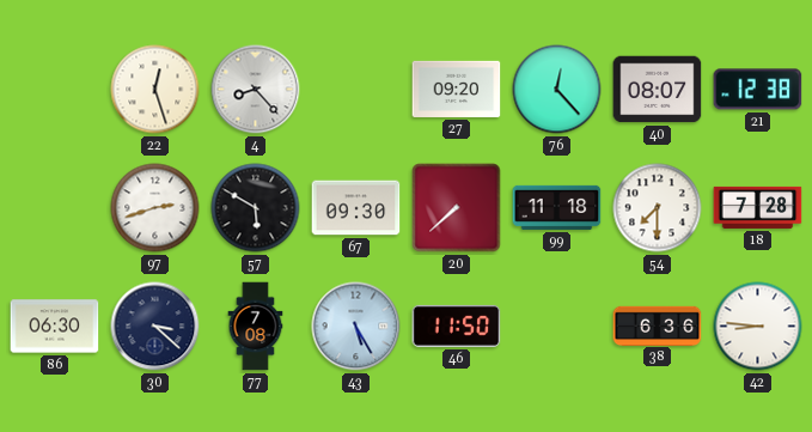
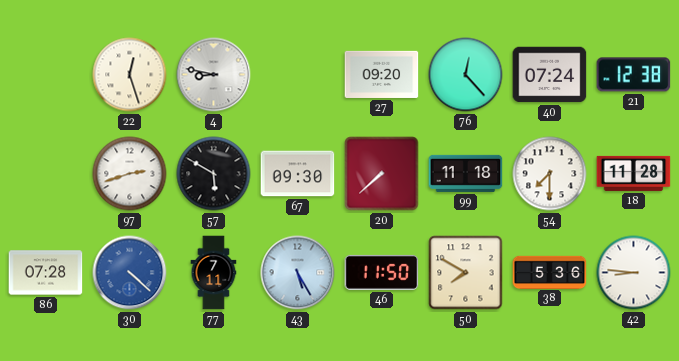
4: 8:23 -> 8:47
40: 08:07 -> 07:24
18: 7:28 -> 11:28
86: 06:30 -> 07:28
30: 3:22 -> 4:22
30 dial: navy -> blue
77: 7:08 -> 7:11
50: none -> 7:50
38: 6:36 -> 5:36
